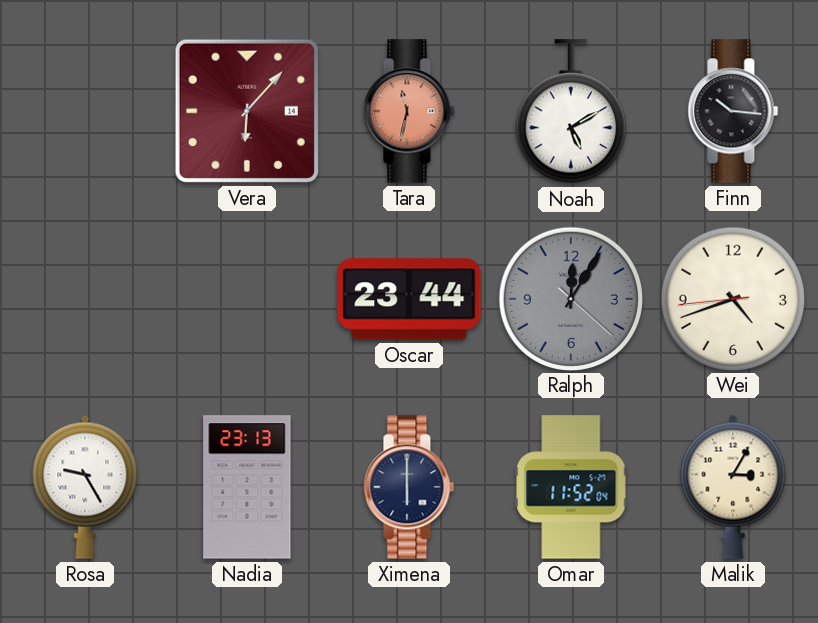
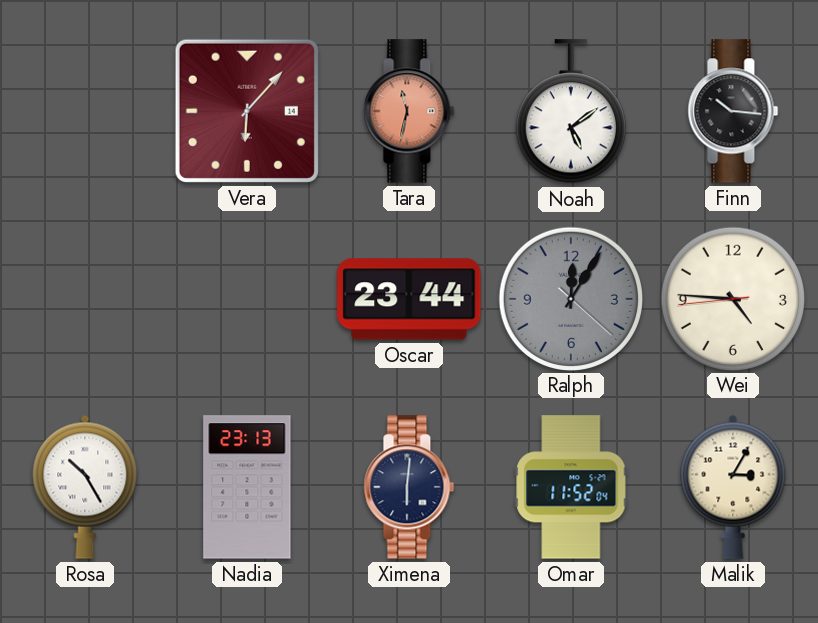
Noah: 5:10 -> 5:09
Wei: 4:41 -> 4:45
Rosa: 9:25 -> 10:25
Ximena: 6:00 -> 6:01
